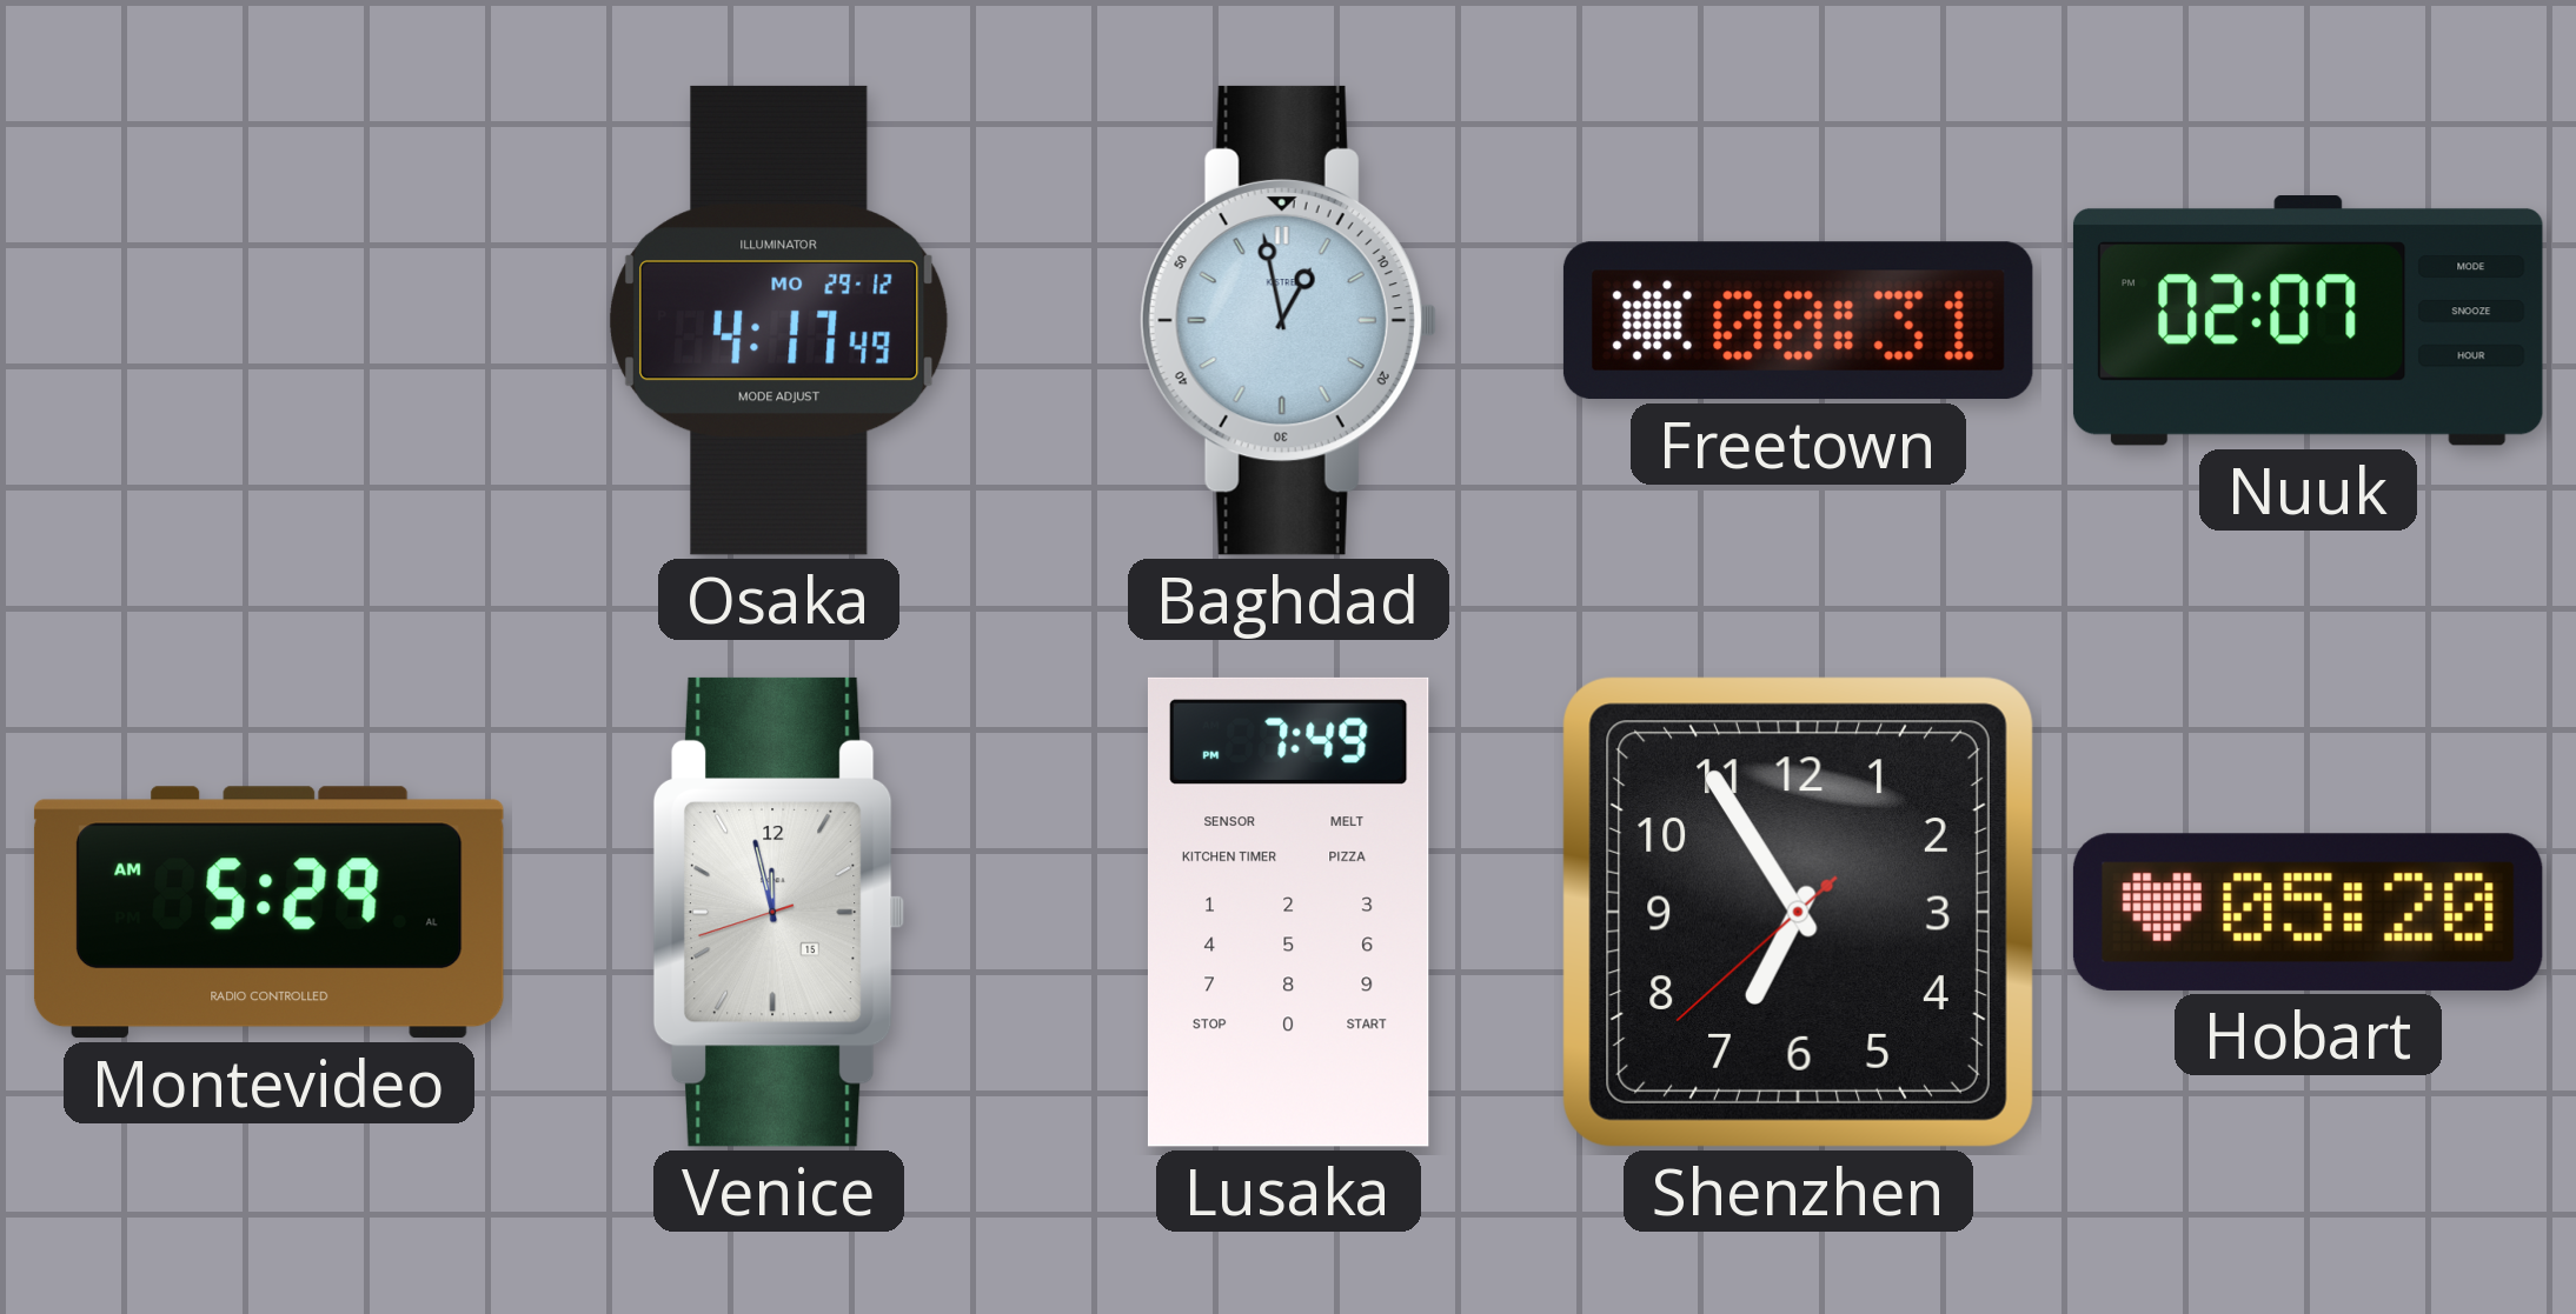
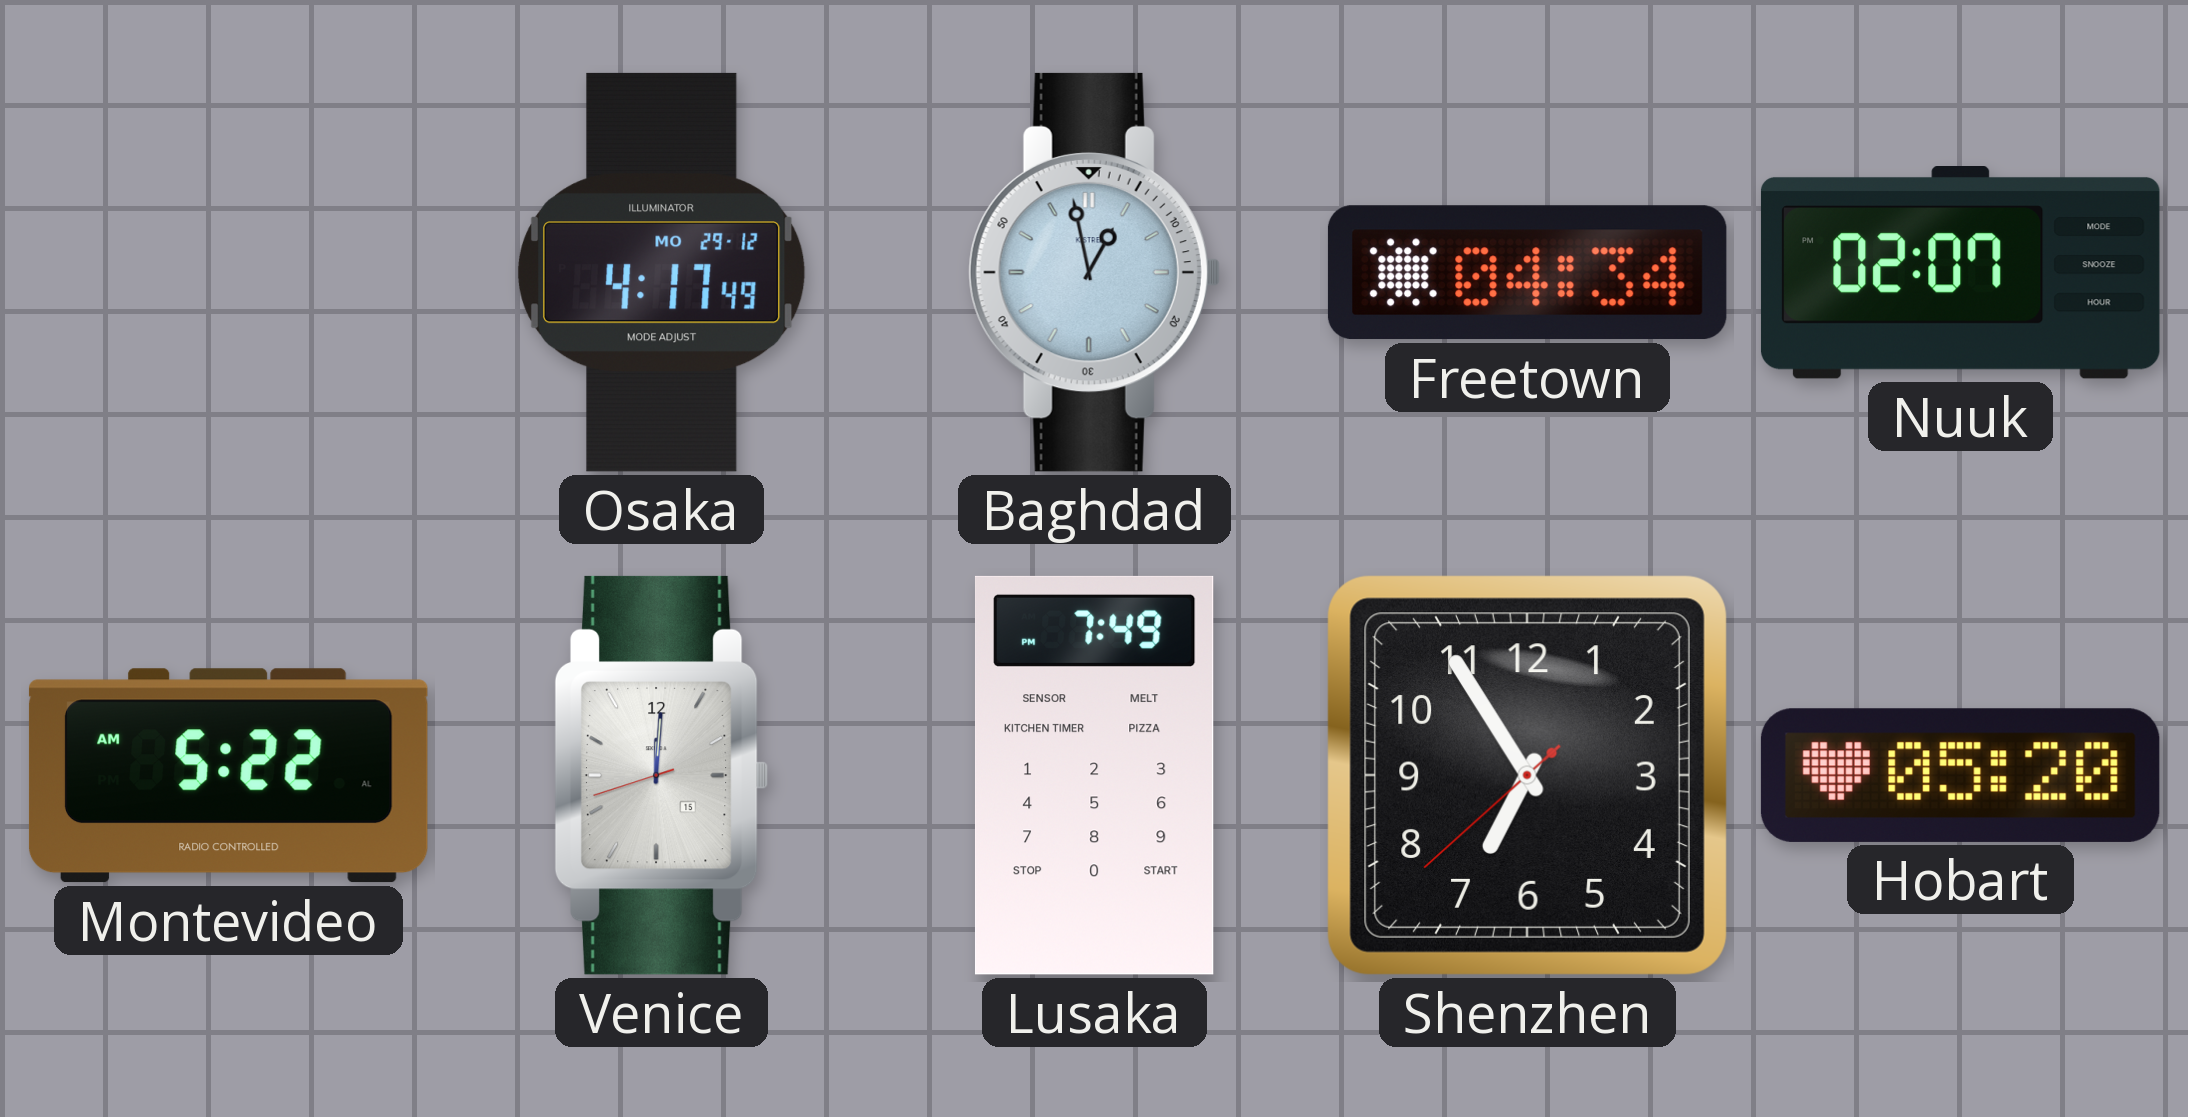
Freetown: 00:31 -> 04:34
Montevideo: 5:29 -> 5:22
Venice: 11:57 -> 12:00
